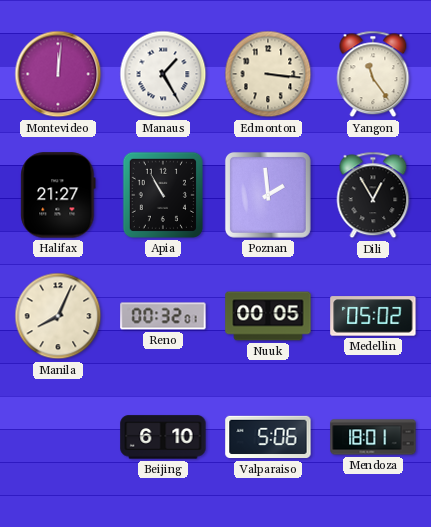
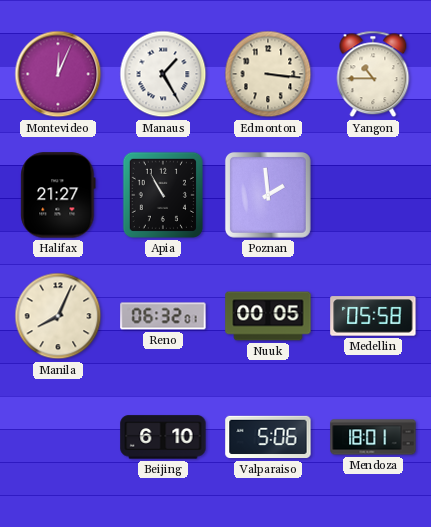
Montevideo: 12:01 -> 12:04
Yangon: 11:24 -> 10:45
Dili: 12:55 -> none
Reno: 00:32 -> 06:32
Medellin: 05:02 -> 05:58
